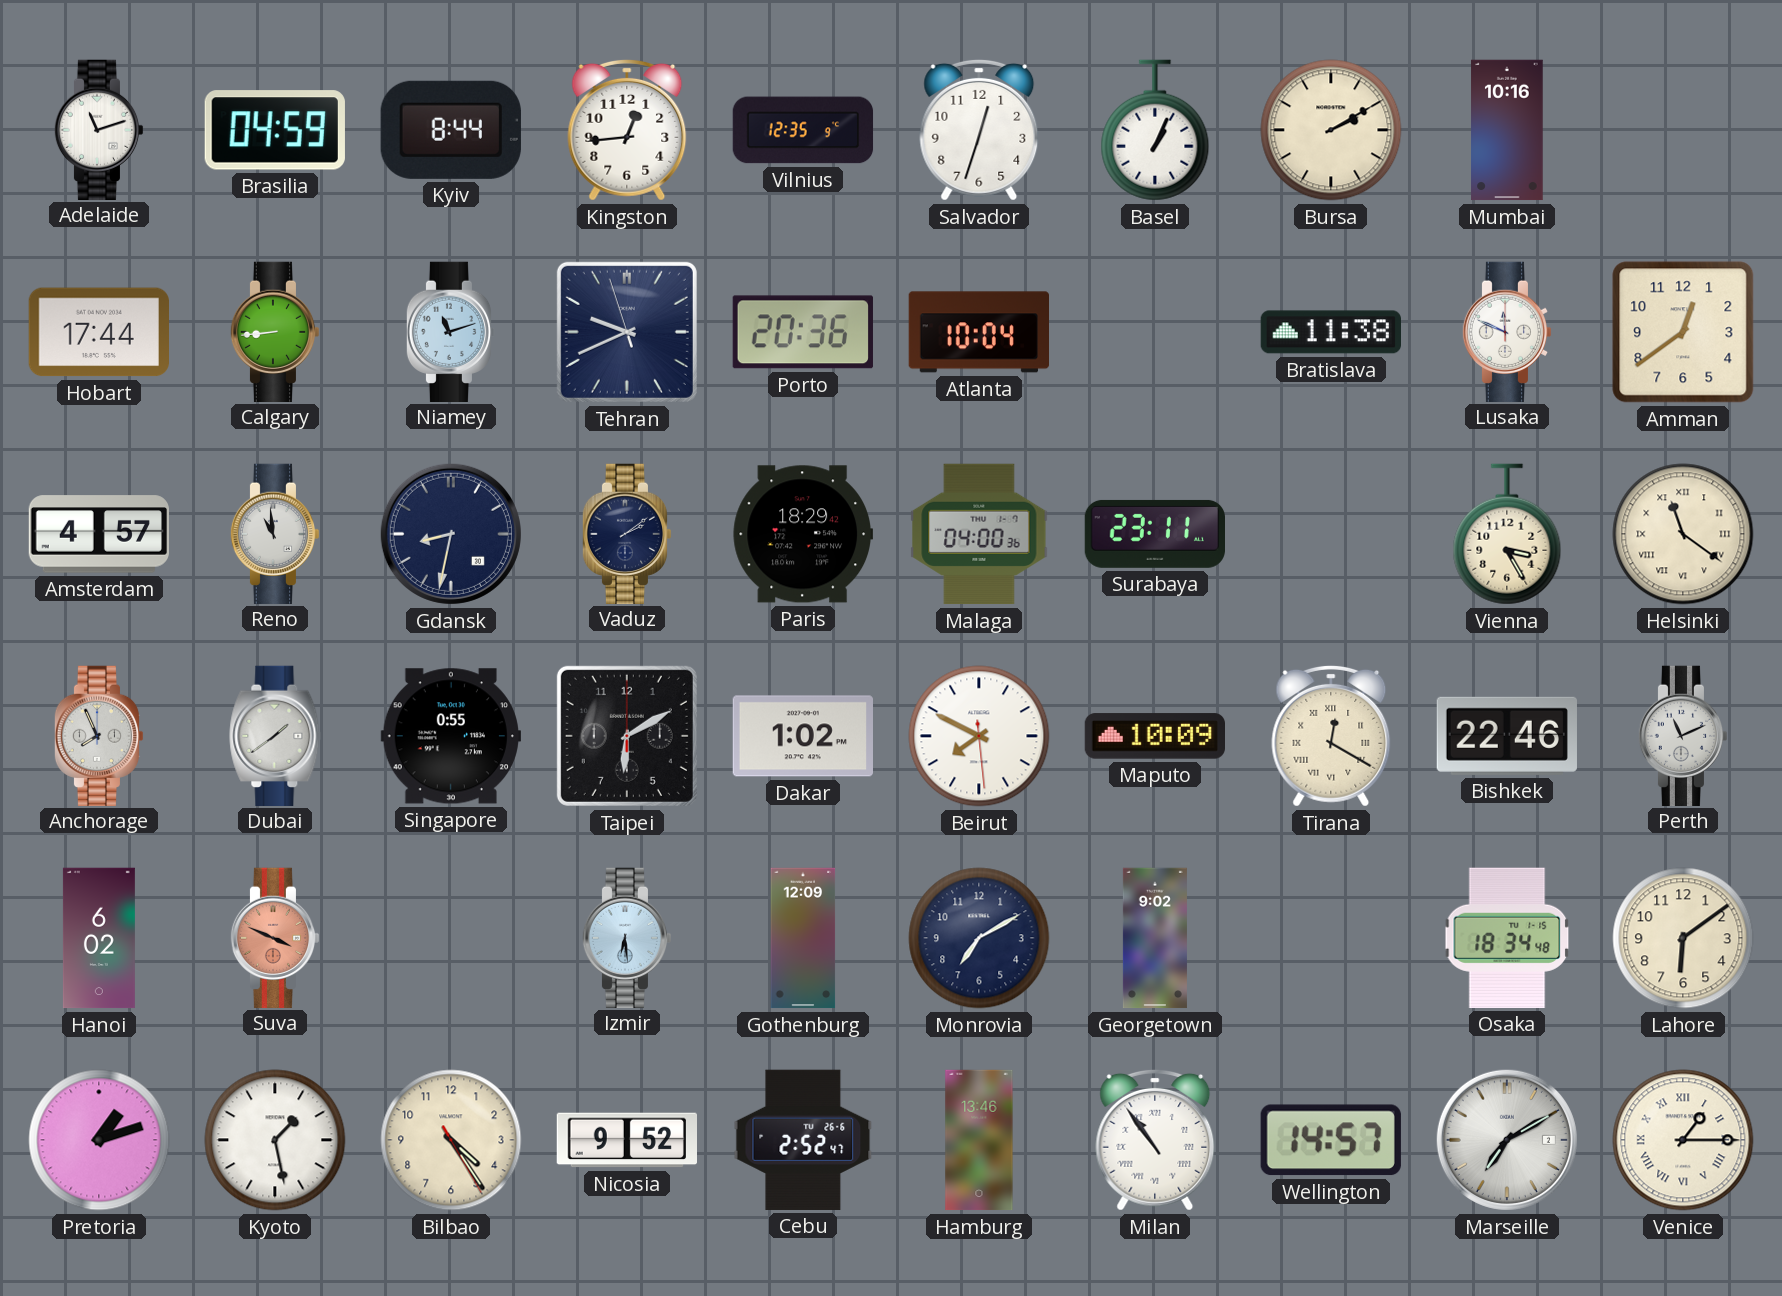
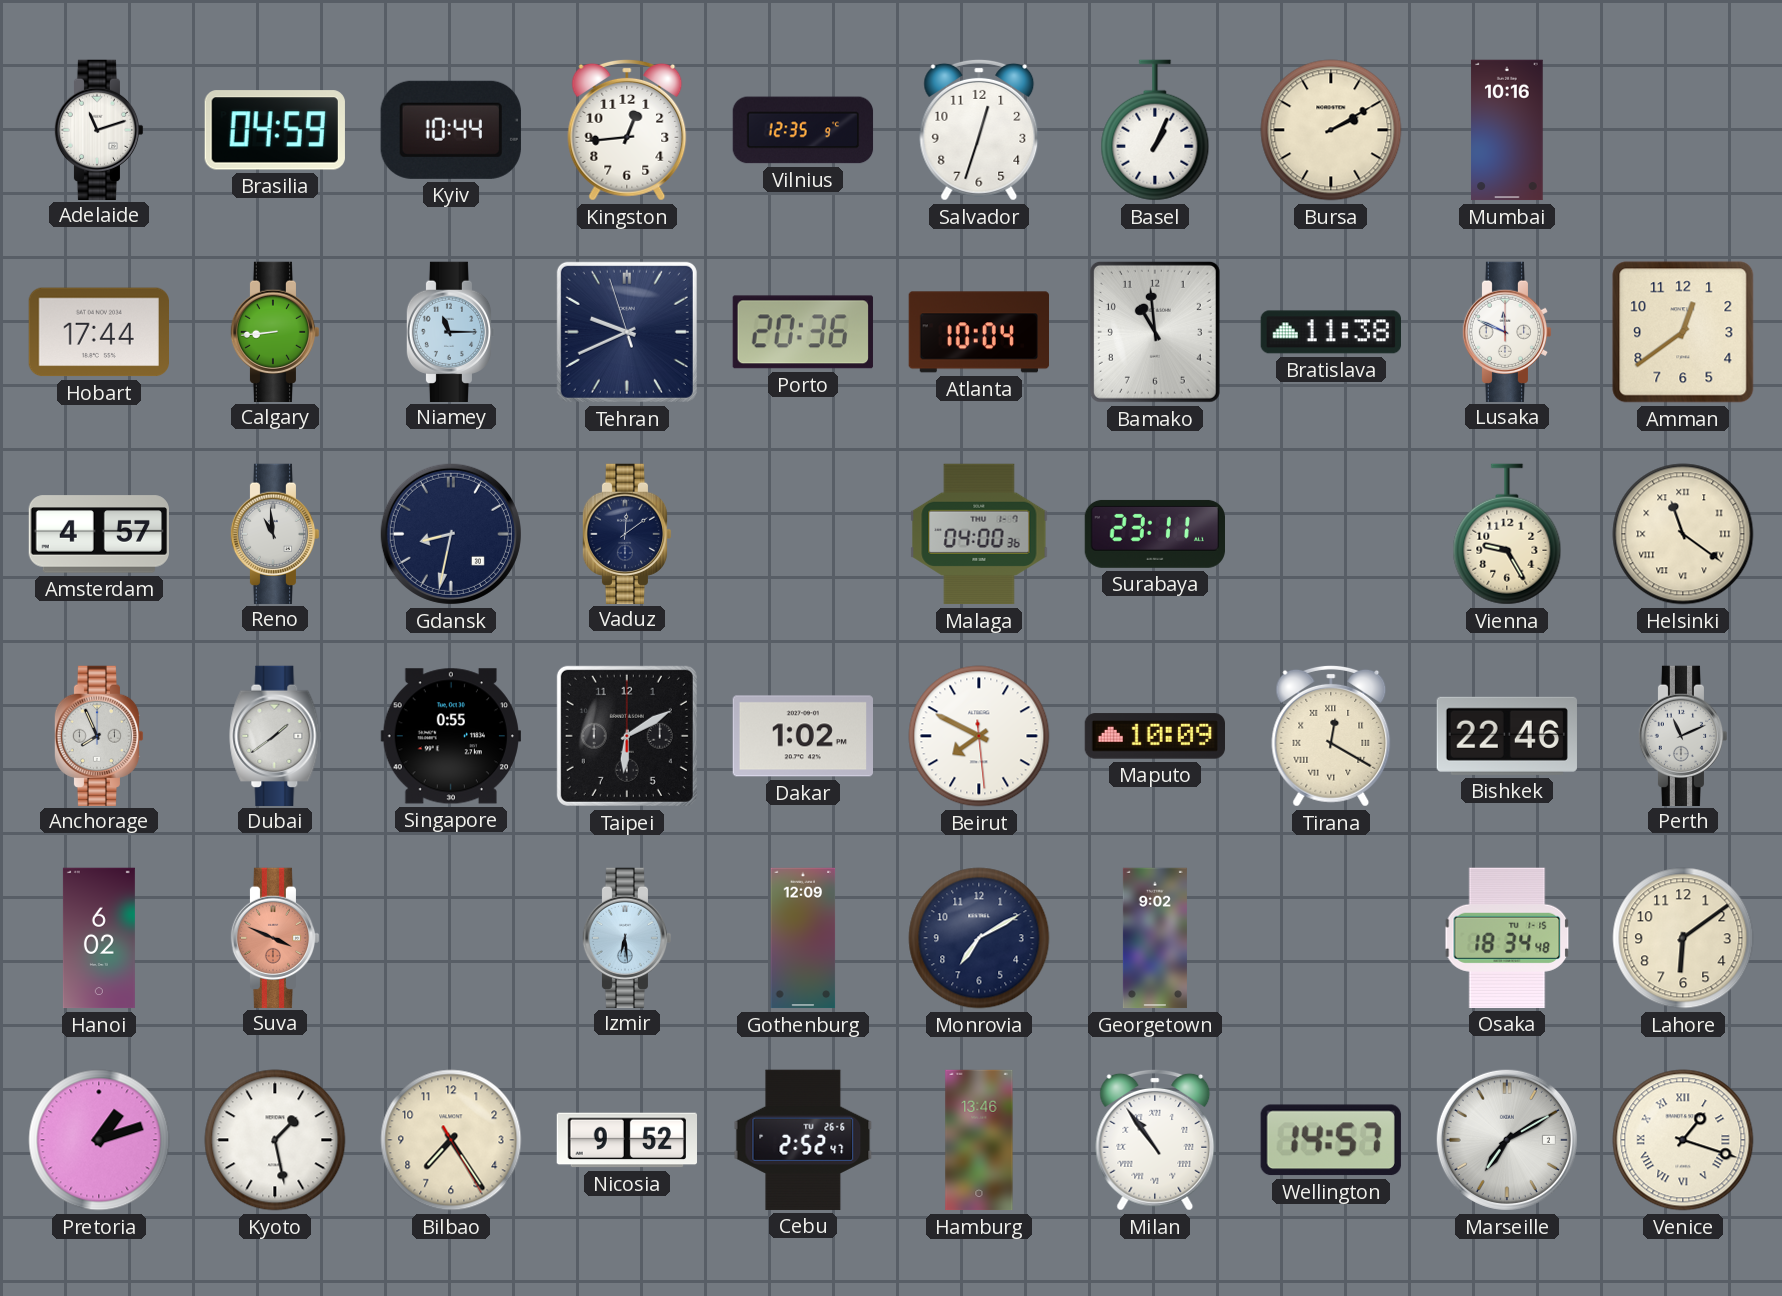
Kyiv: 8:44 -> 10:44
Niamey: 11:12 -> 11:15
Bamako: none -> 10:59
Vaduz: 2:09 -> 12:09
Paris: 18:29 -> none
Vienna: 3:25 -> 9:25
Bilbao: 4:24 -> 7:24
Venice: 1:15 -> 1:18
